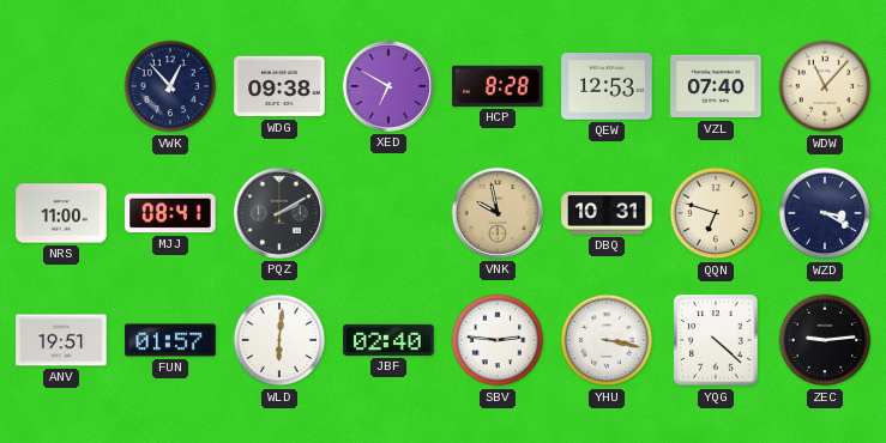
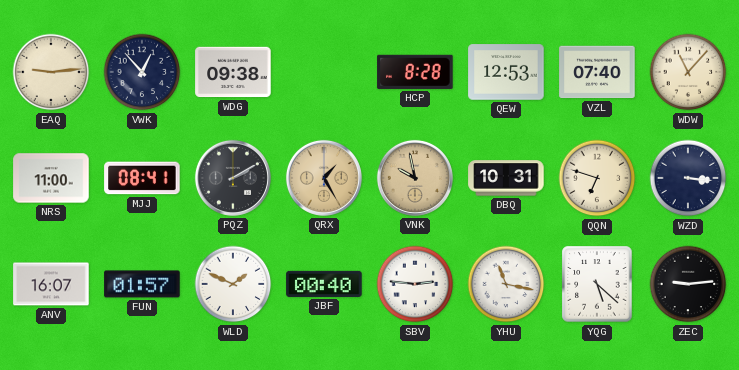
EAQ: none -> 9:14
XED: 6:50 -> none
QRX: none -> 1:25
WZD: 3:20 -> 3:16
ANV: 19:51 -> 16:07
WLD: 6:01 -> 1:49
JBF: 02:40 -> 00:40
YHU: 3:17 -> 11:17
YQG: 4:22 -> 5:22
